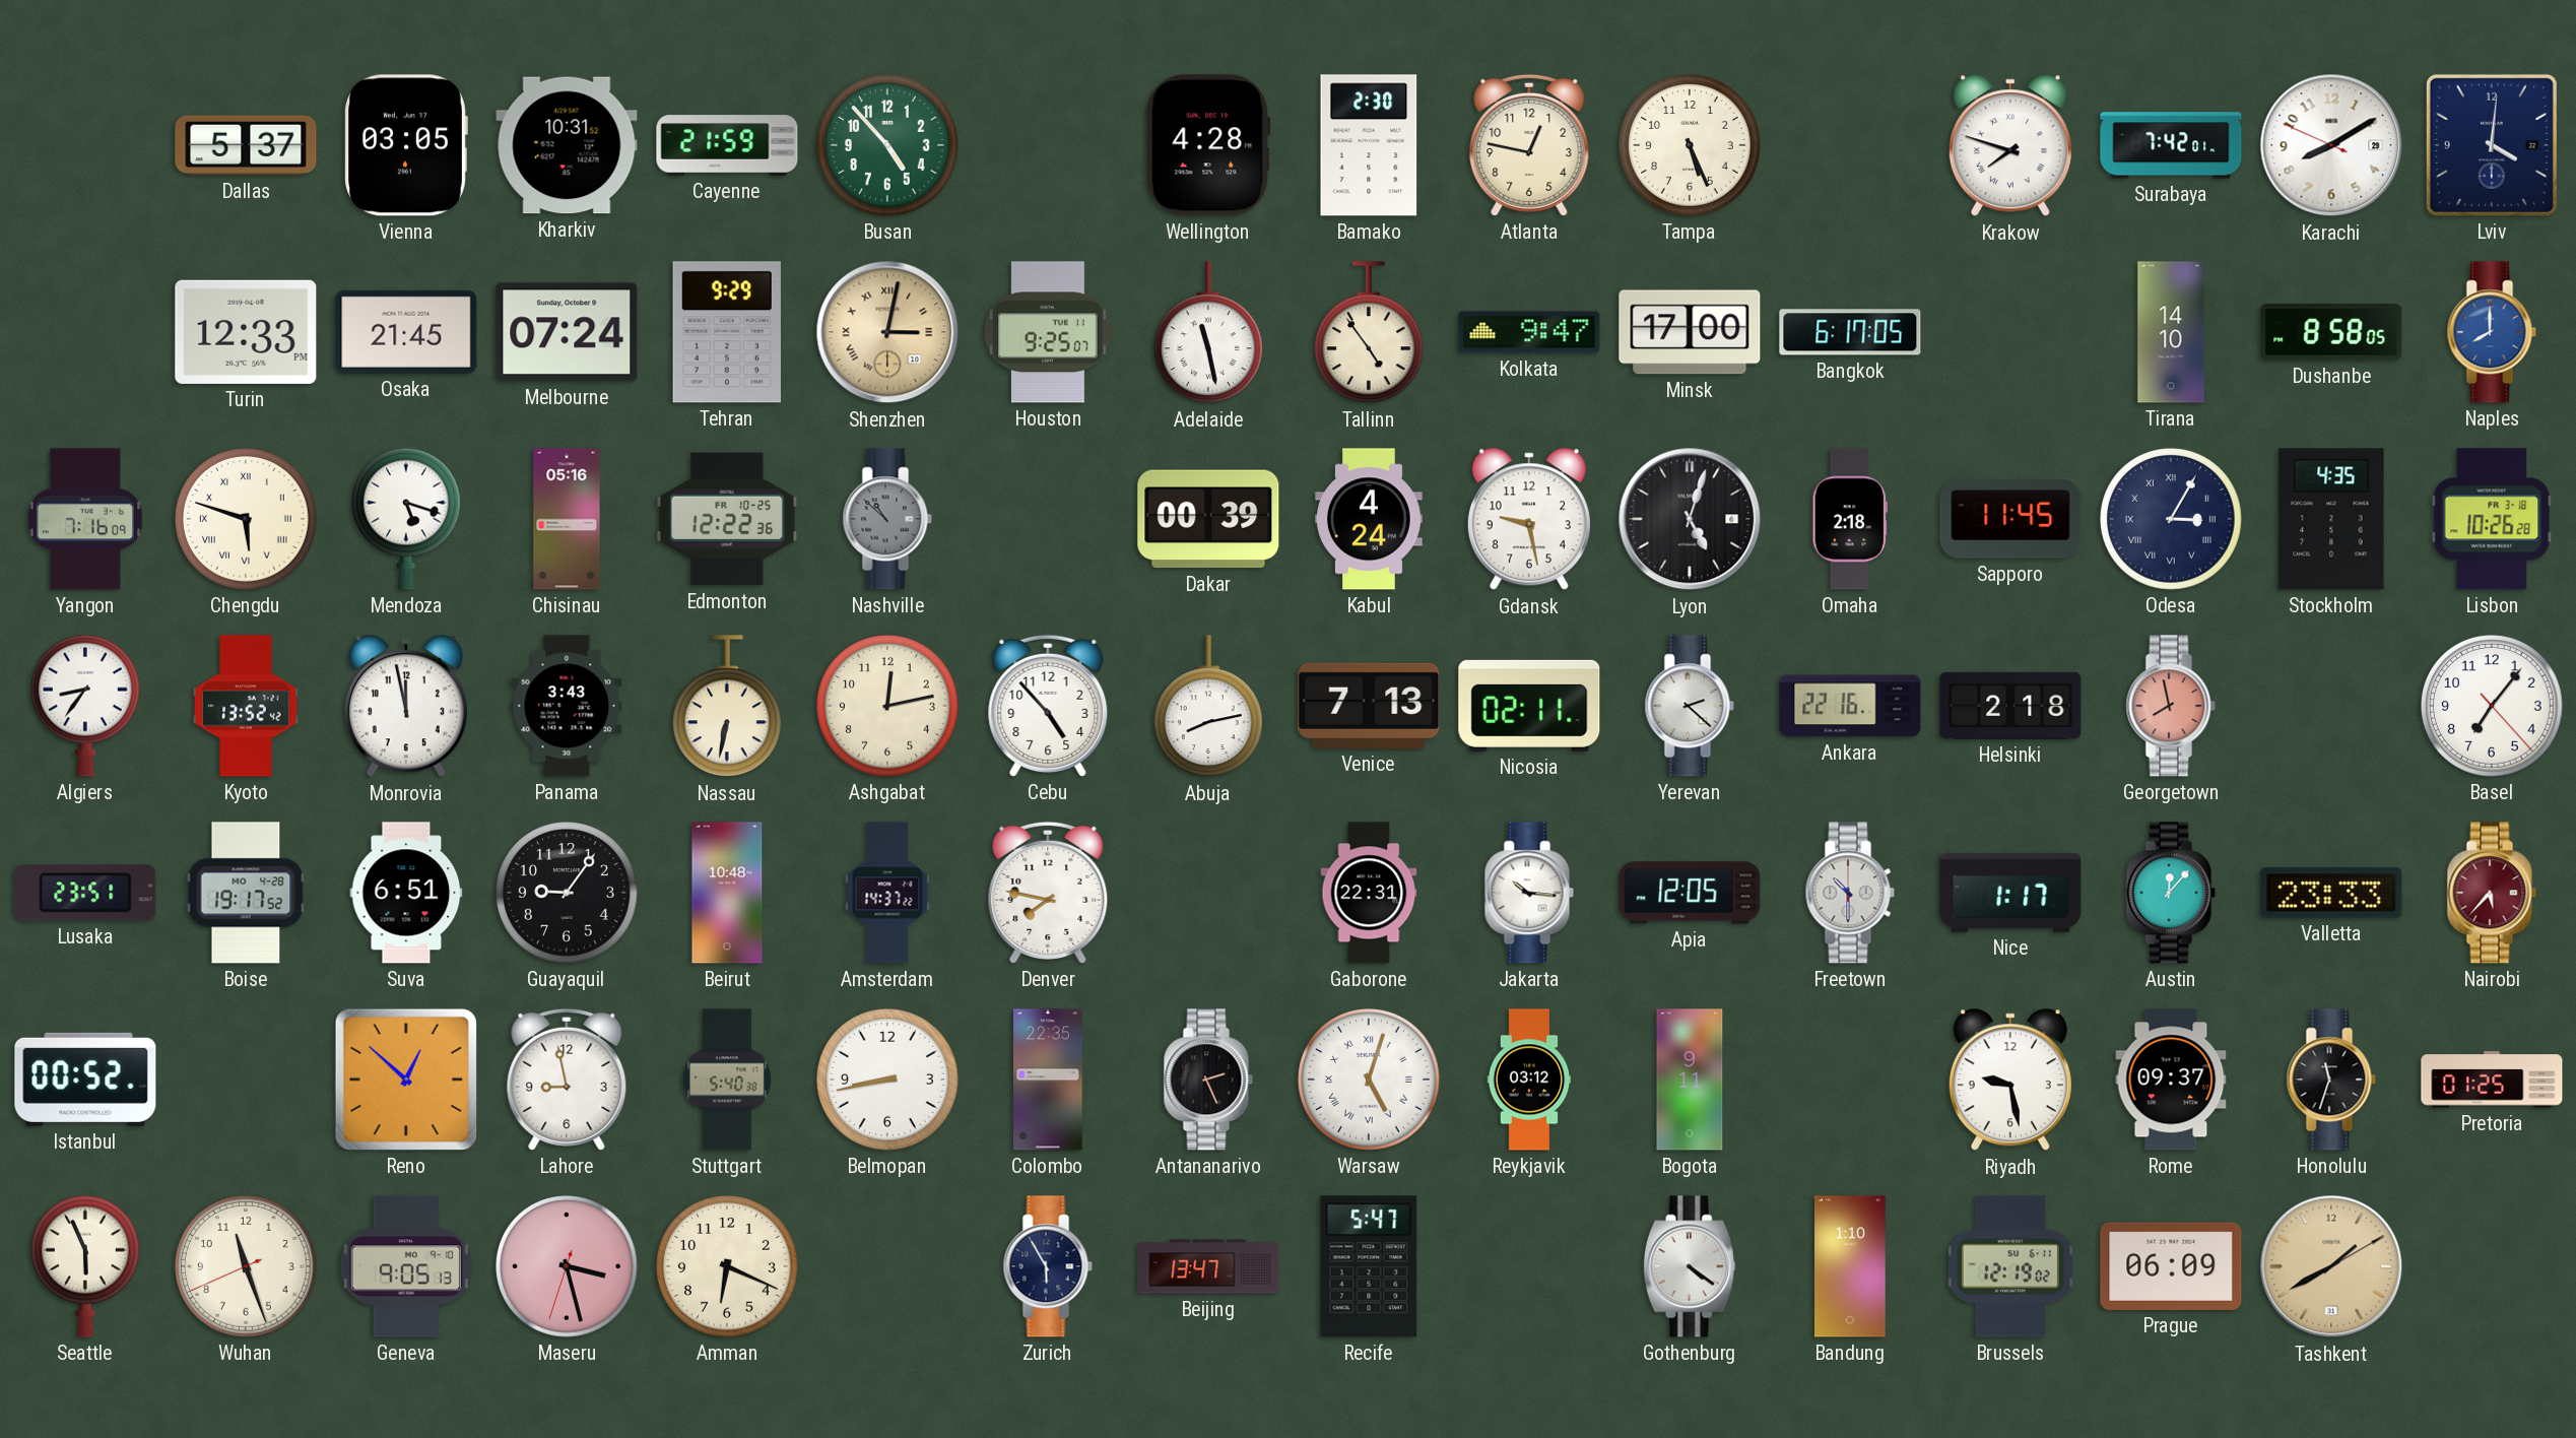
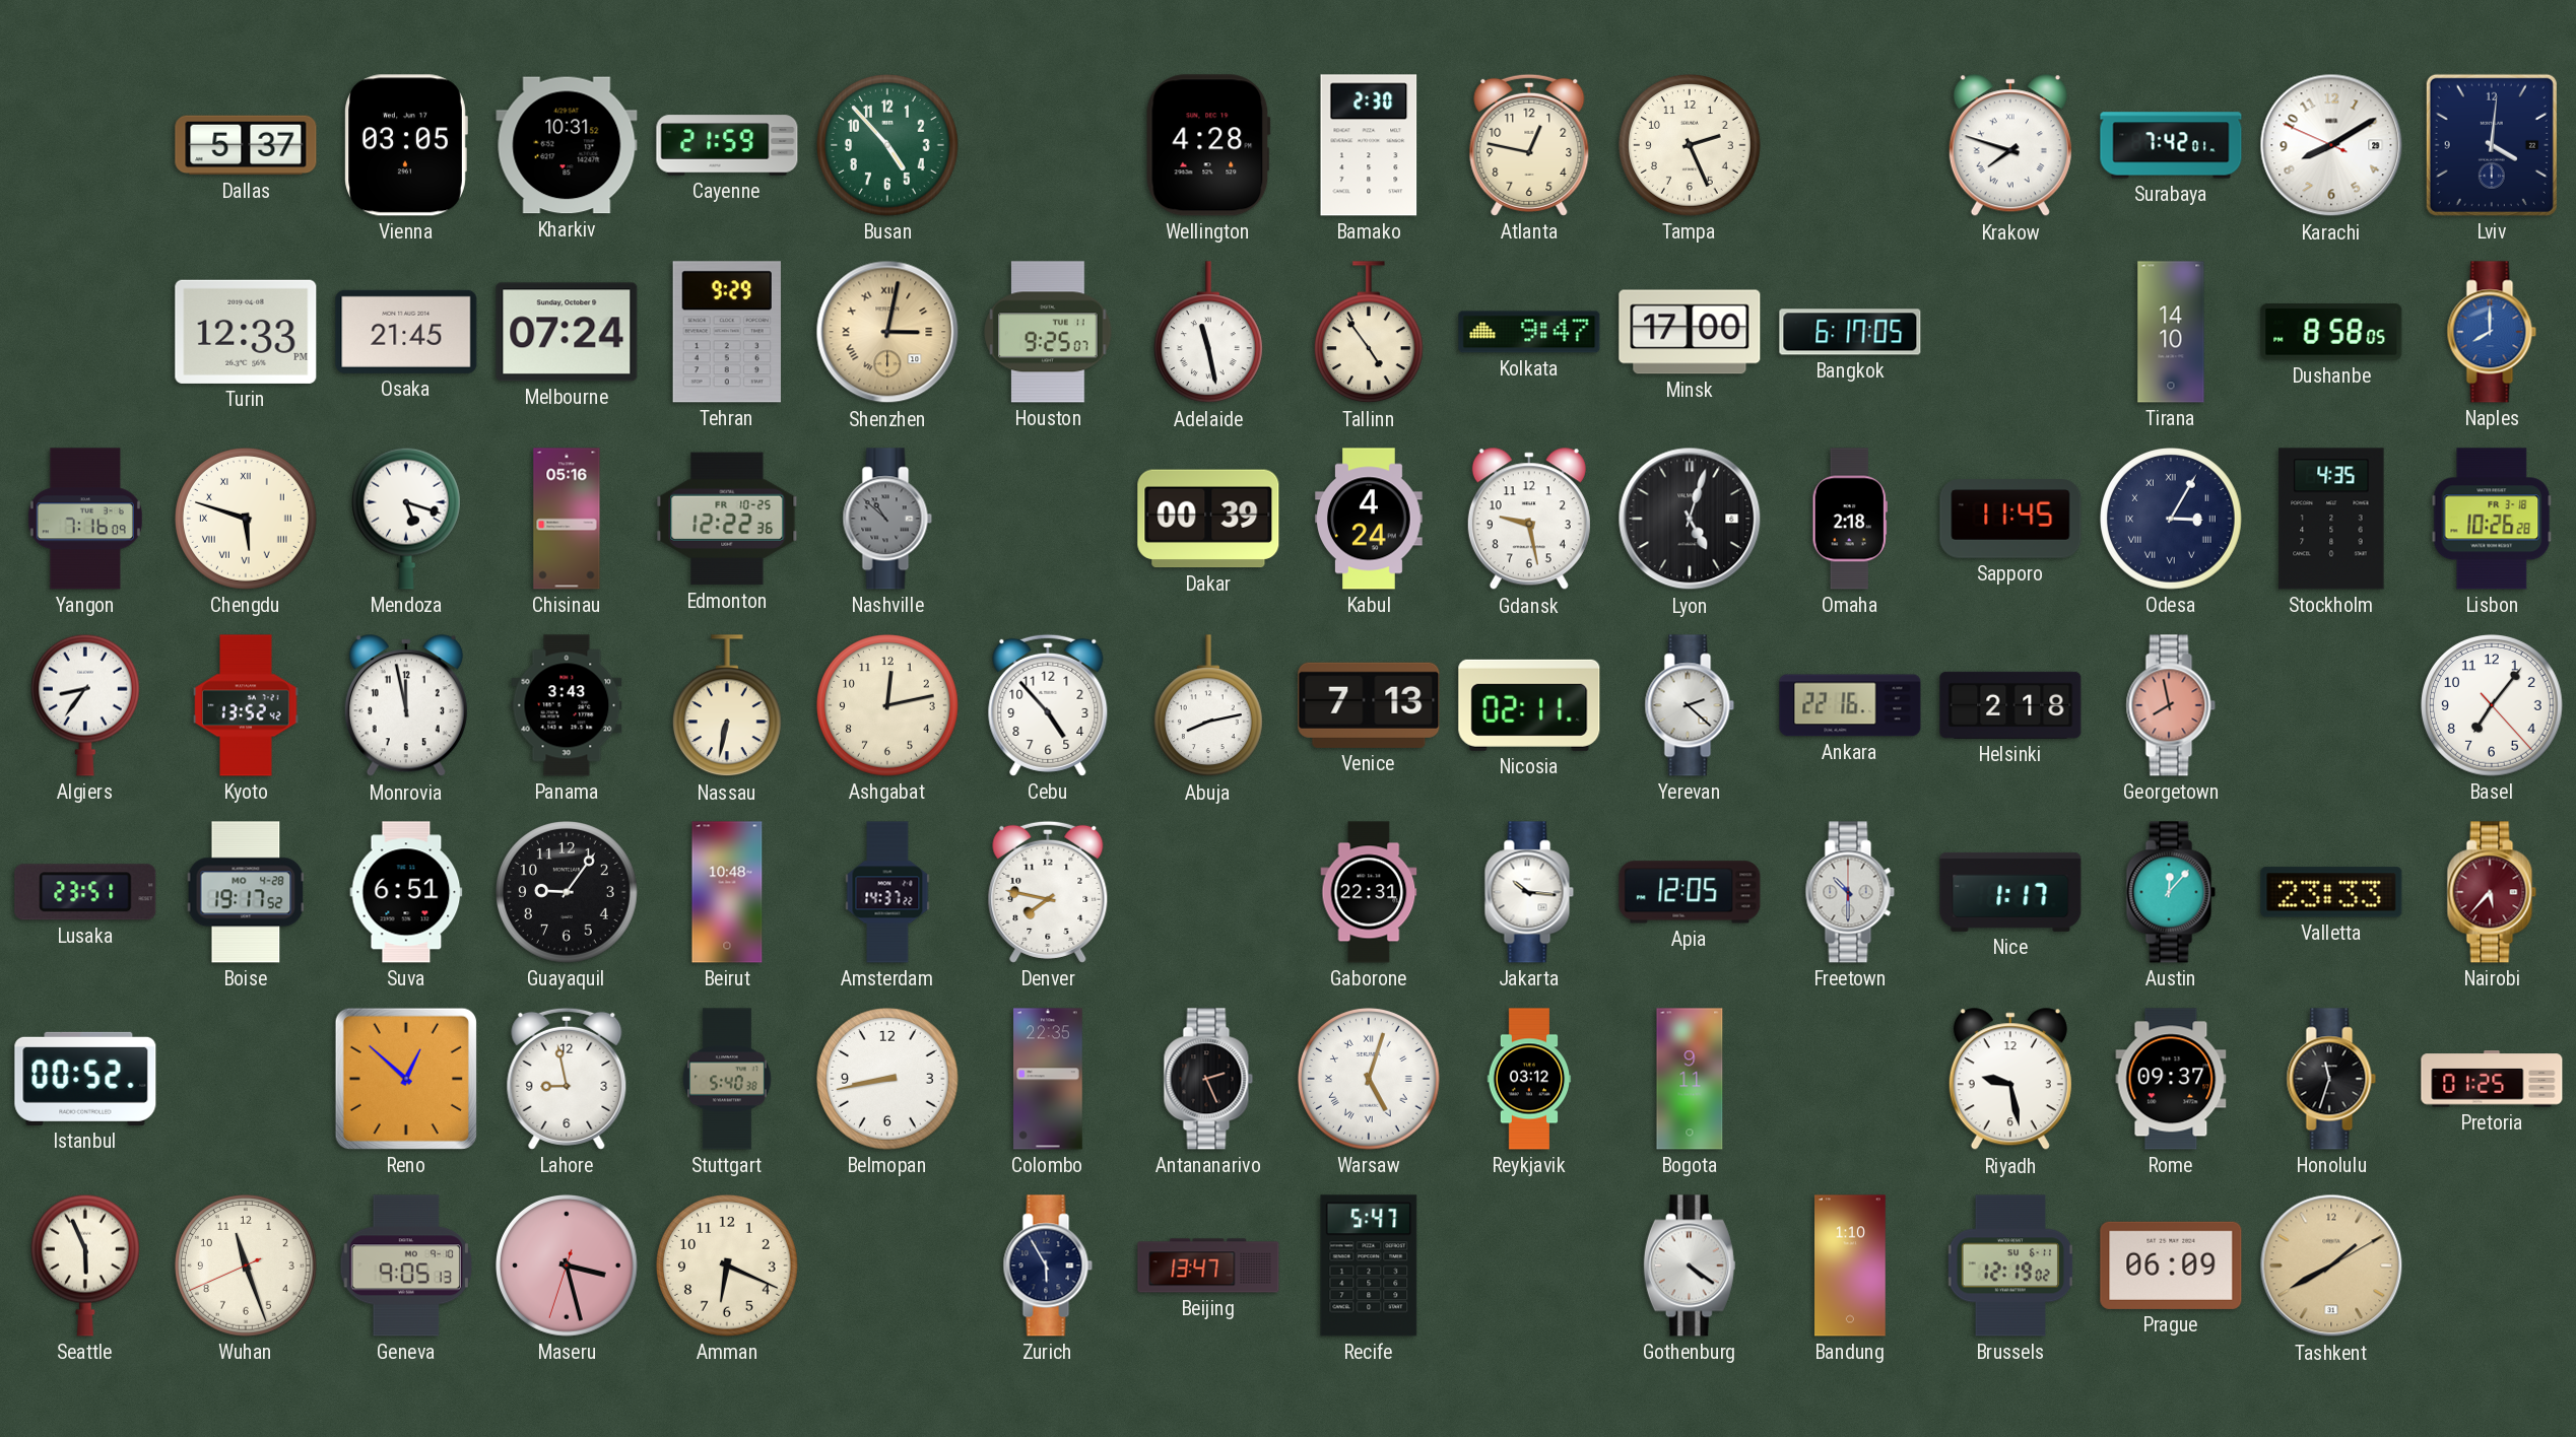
Tampa: 5:26 -> 2:26
